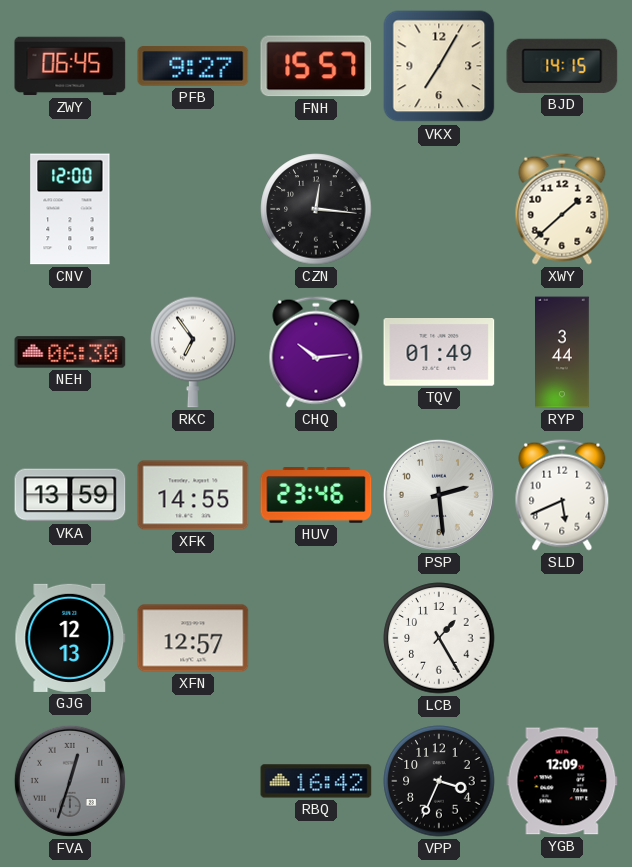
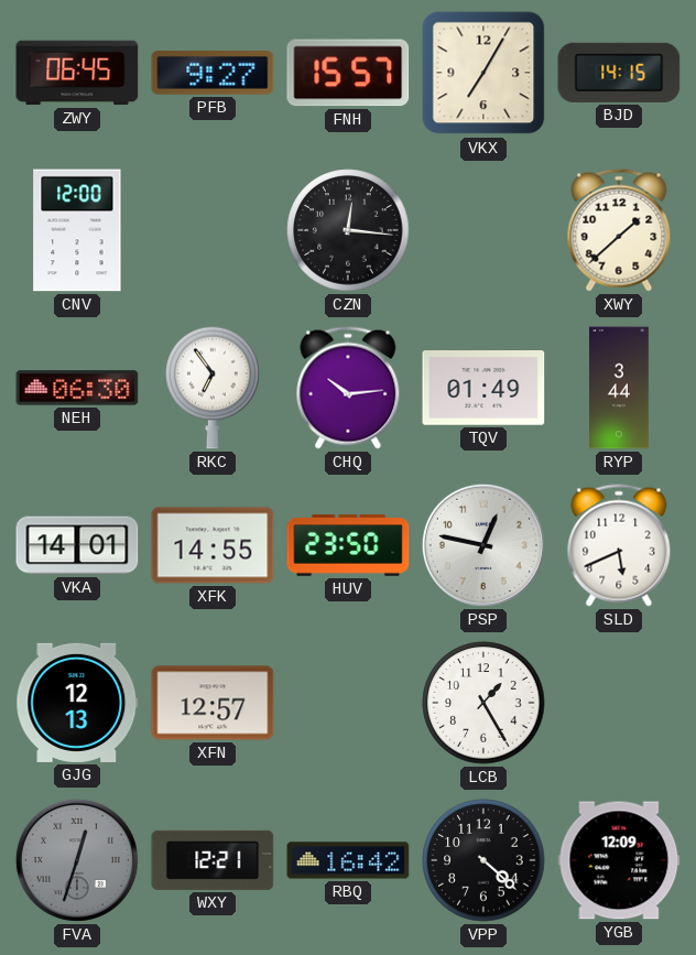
VKA: 13:59 -> 14:01
HUV: 23:46 -> 23:50
PSP: 2:29 -> 12:47
WXY: none -> 12:21
VPP: 3:34 -> 4:22
